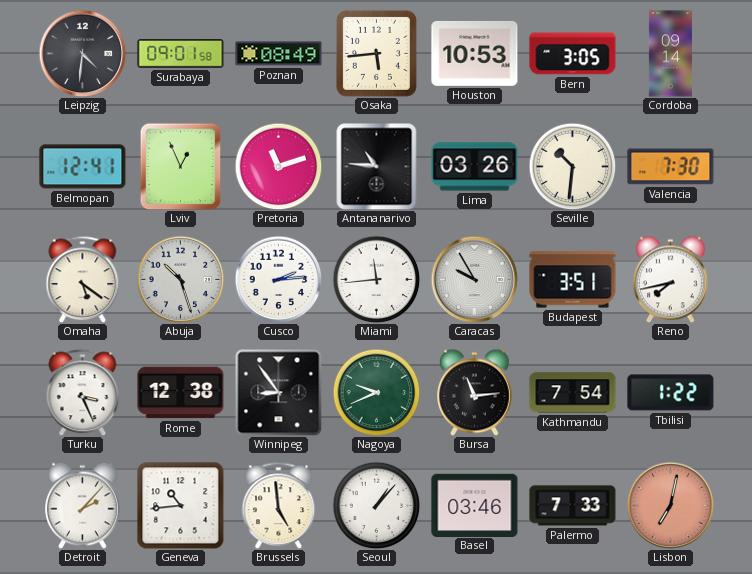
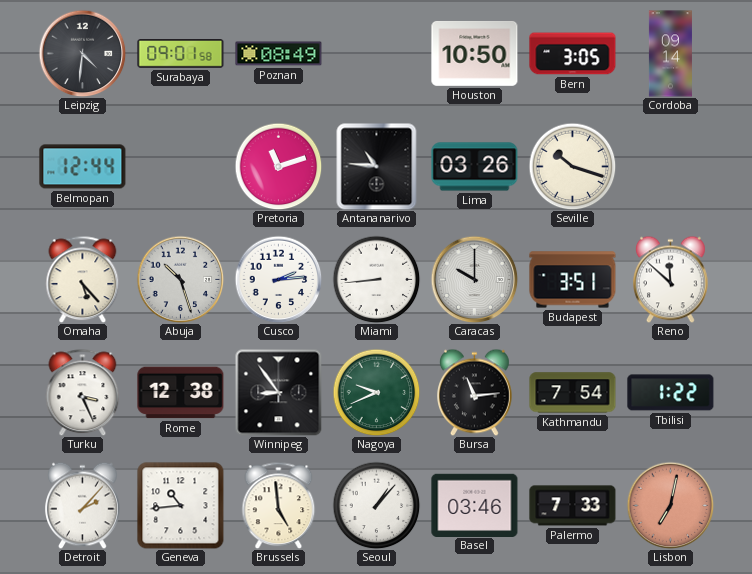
Osaka: 5:44 -> none
Houston: 10:53 -> 10:50
Belmopan: 12:41 -> 12:44
Lviv: 12:56 -> none
Seville: 10:31 -> 10:18
Valencia: 7:30 -> none
Omaha: 5:21 -> 5:23
Miami: 11:44 -> 8:44
Caracas: 9:55 -> 10:00
Reno: 7:43 -> 11:52
